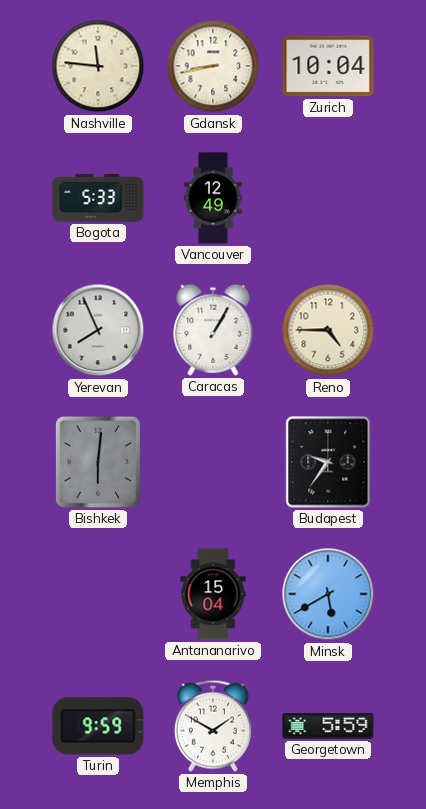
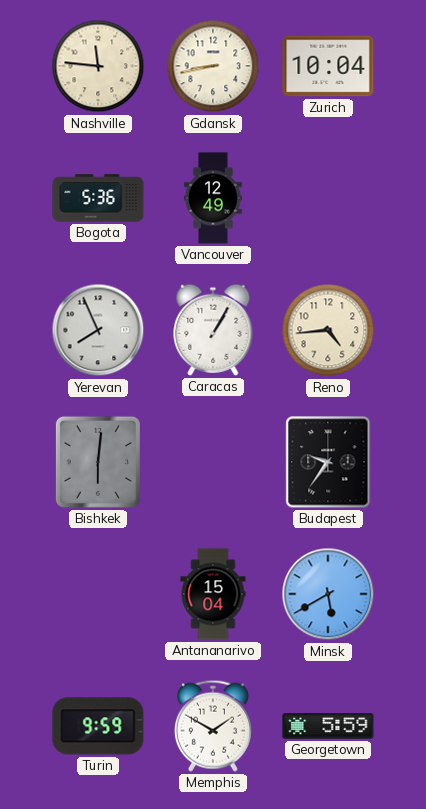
Bogota: 5:33 -> 5:36
Reno: 4:45 -> 4:44
